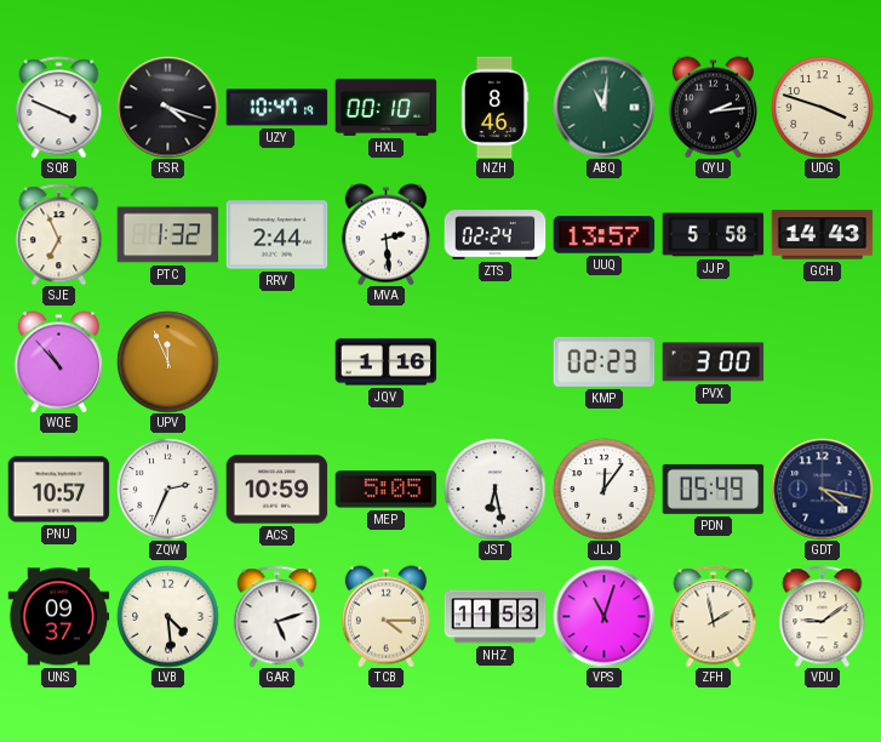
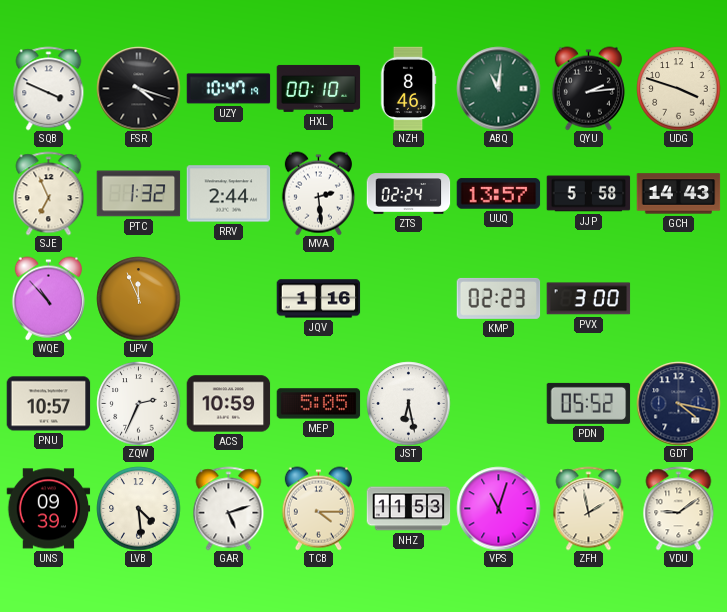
JLJ: 12:06 -> none
PDN: 05:49 -> 05:52
UNS: 09:37 -> 09:39
